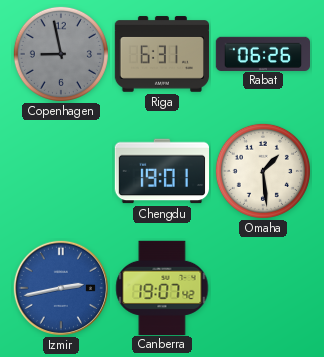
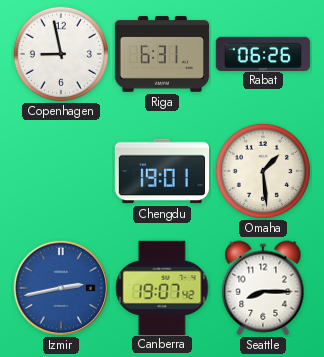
Copenhagen dial: grey -> white
Seattle: none -> 8:15
